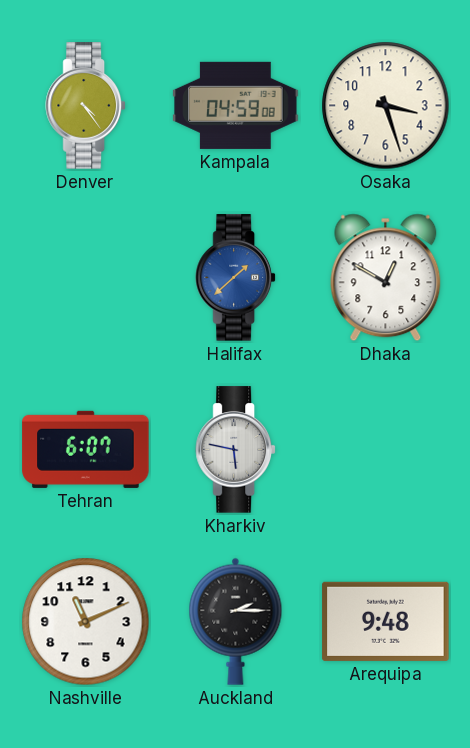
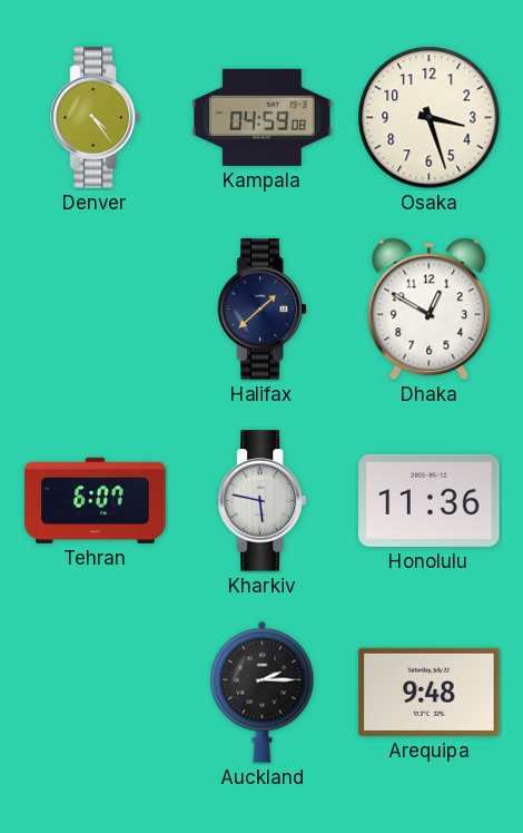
Halifax dial: blue -> navy
Honolulu: none -> 11:36
Nashville: 11:11 -> none
